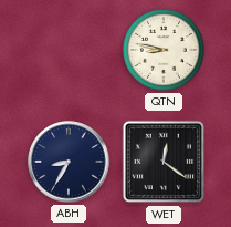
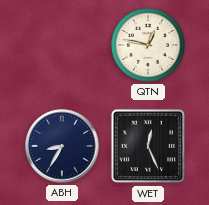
QTN: 8:47 -> 12:47
WET: 12:21 -> 12:26
